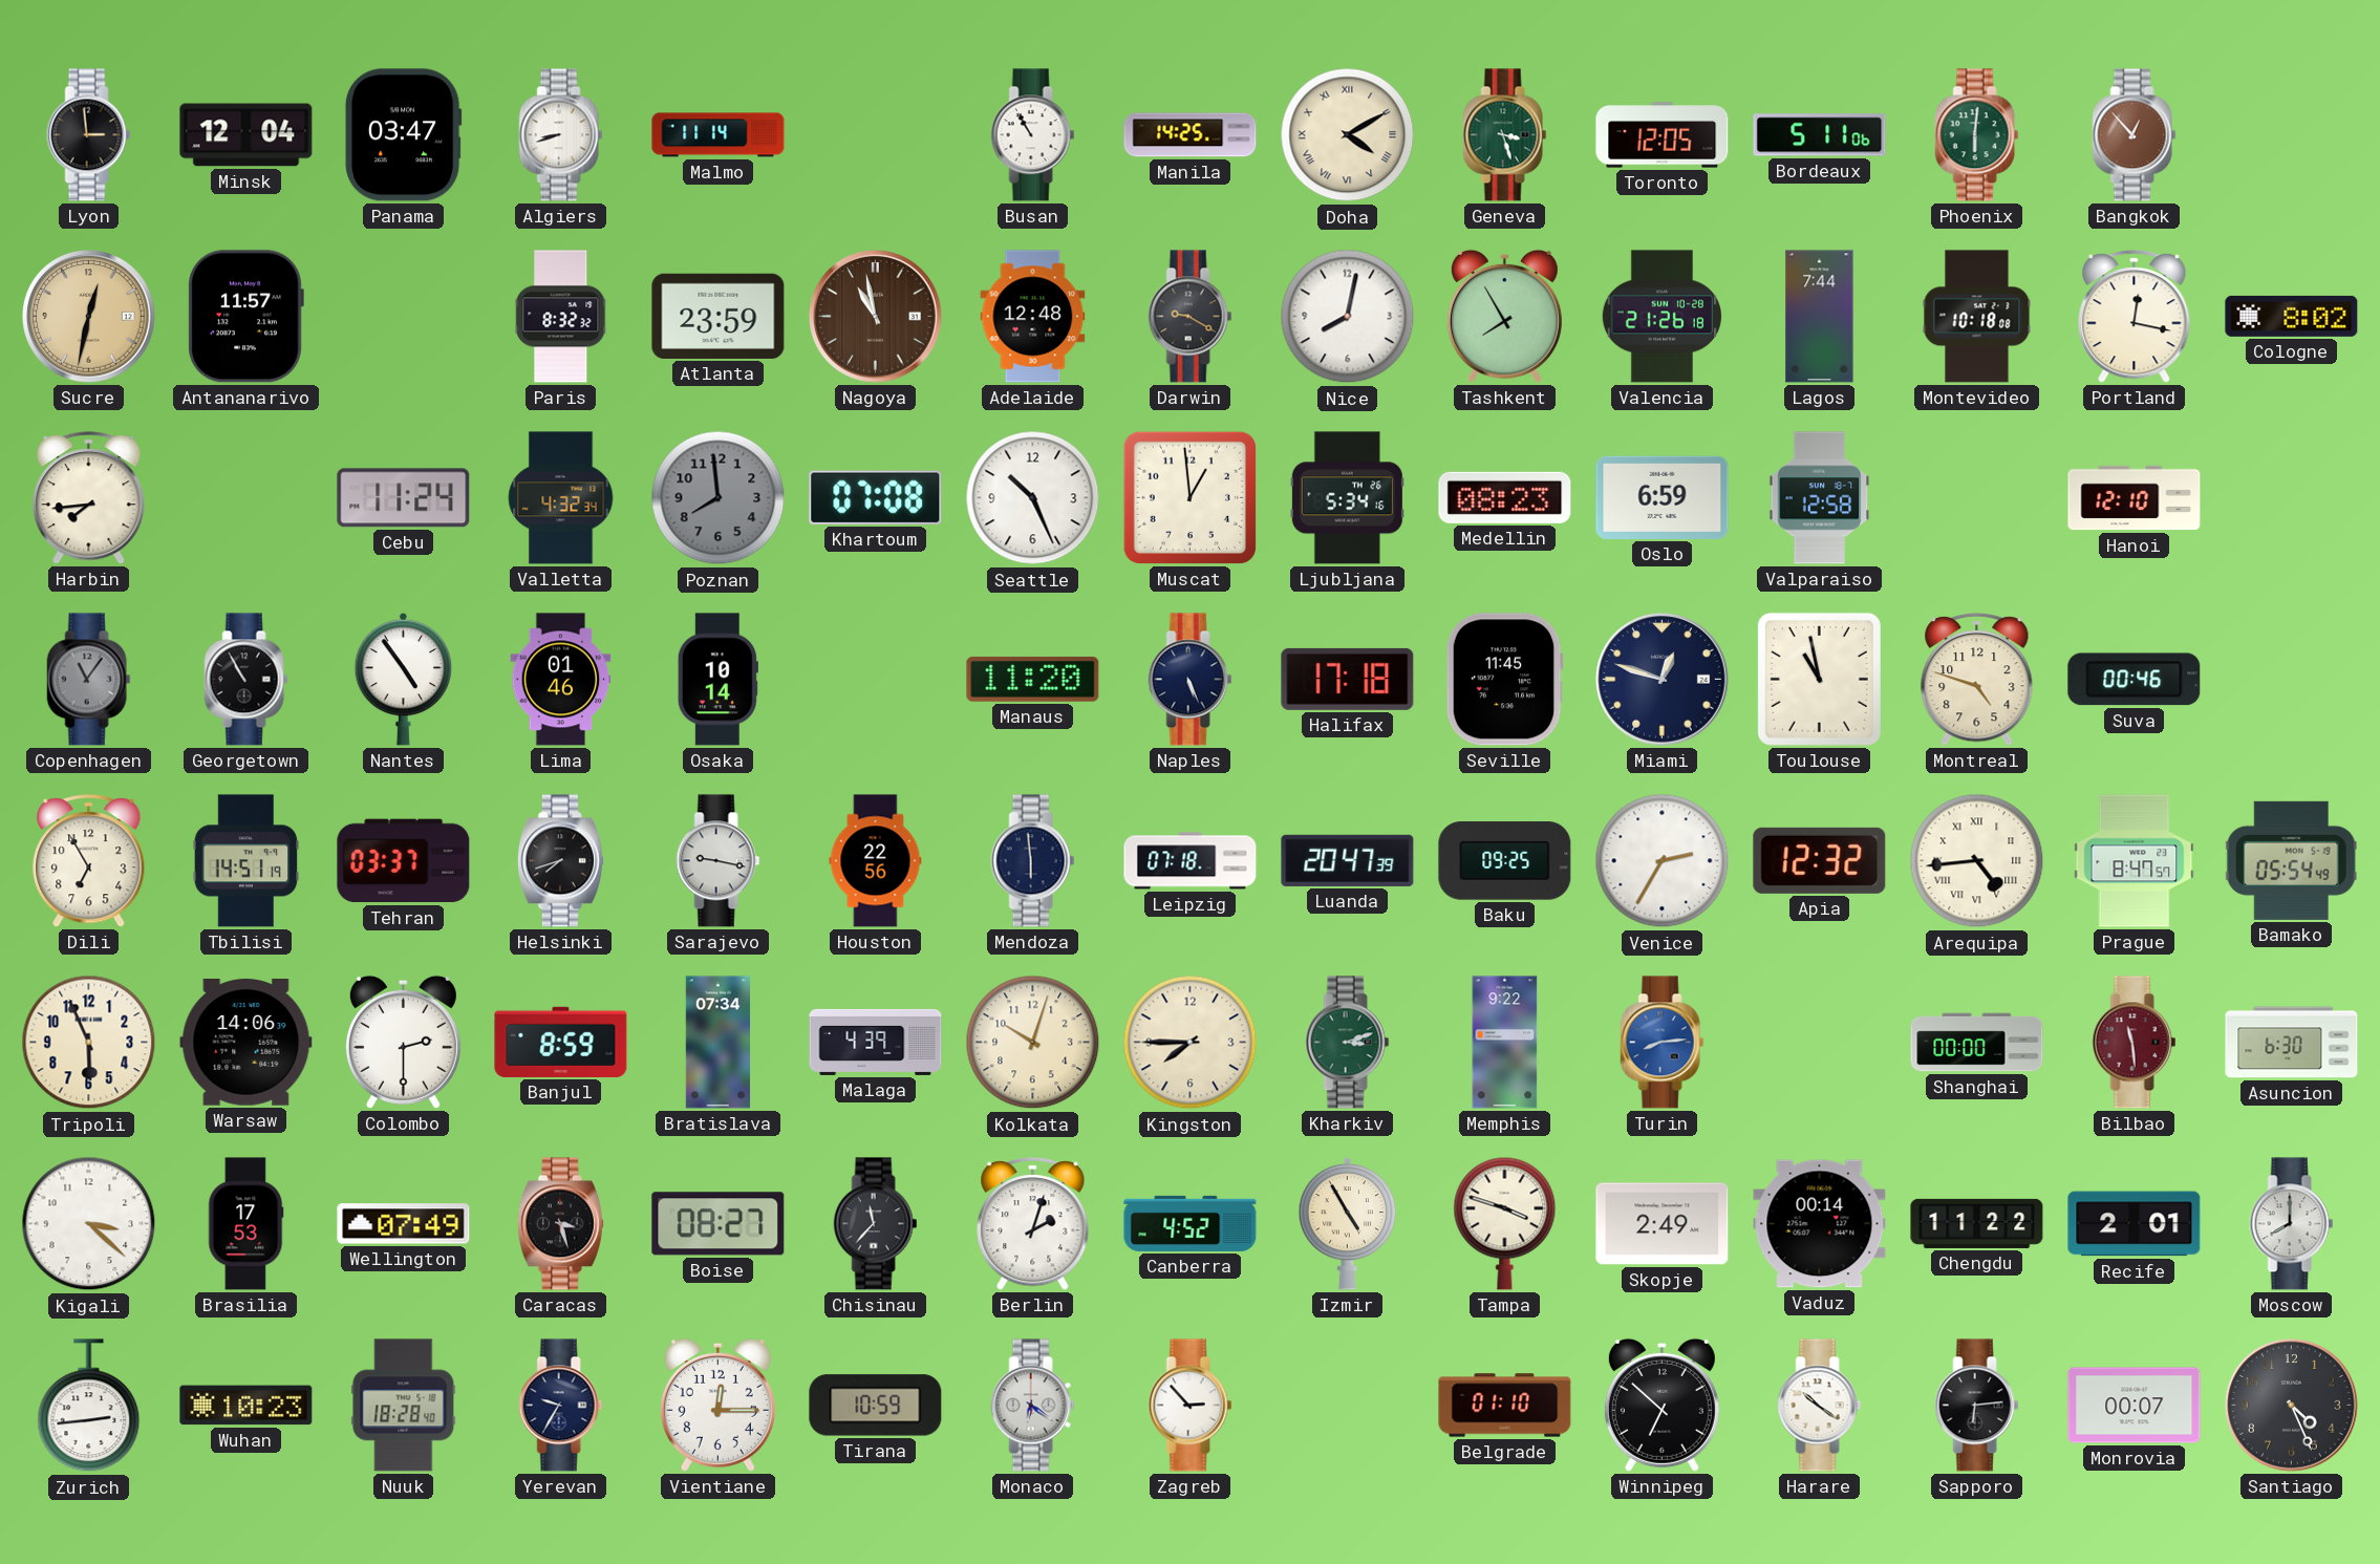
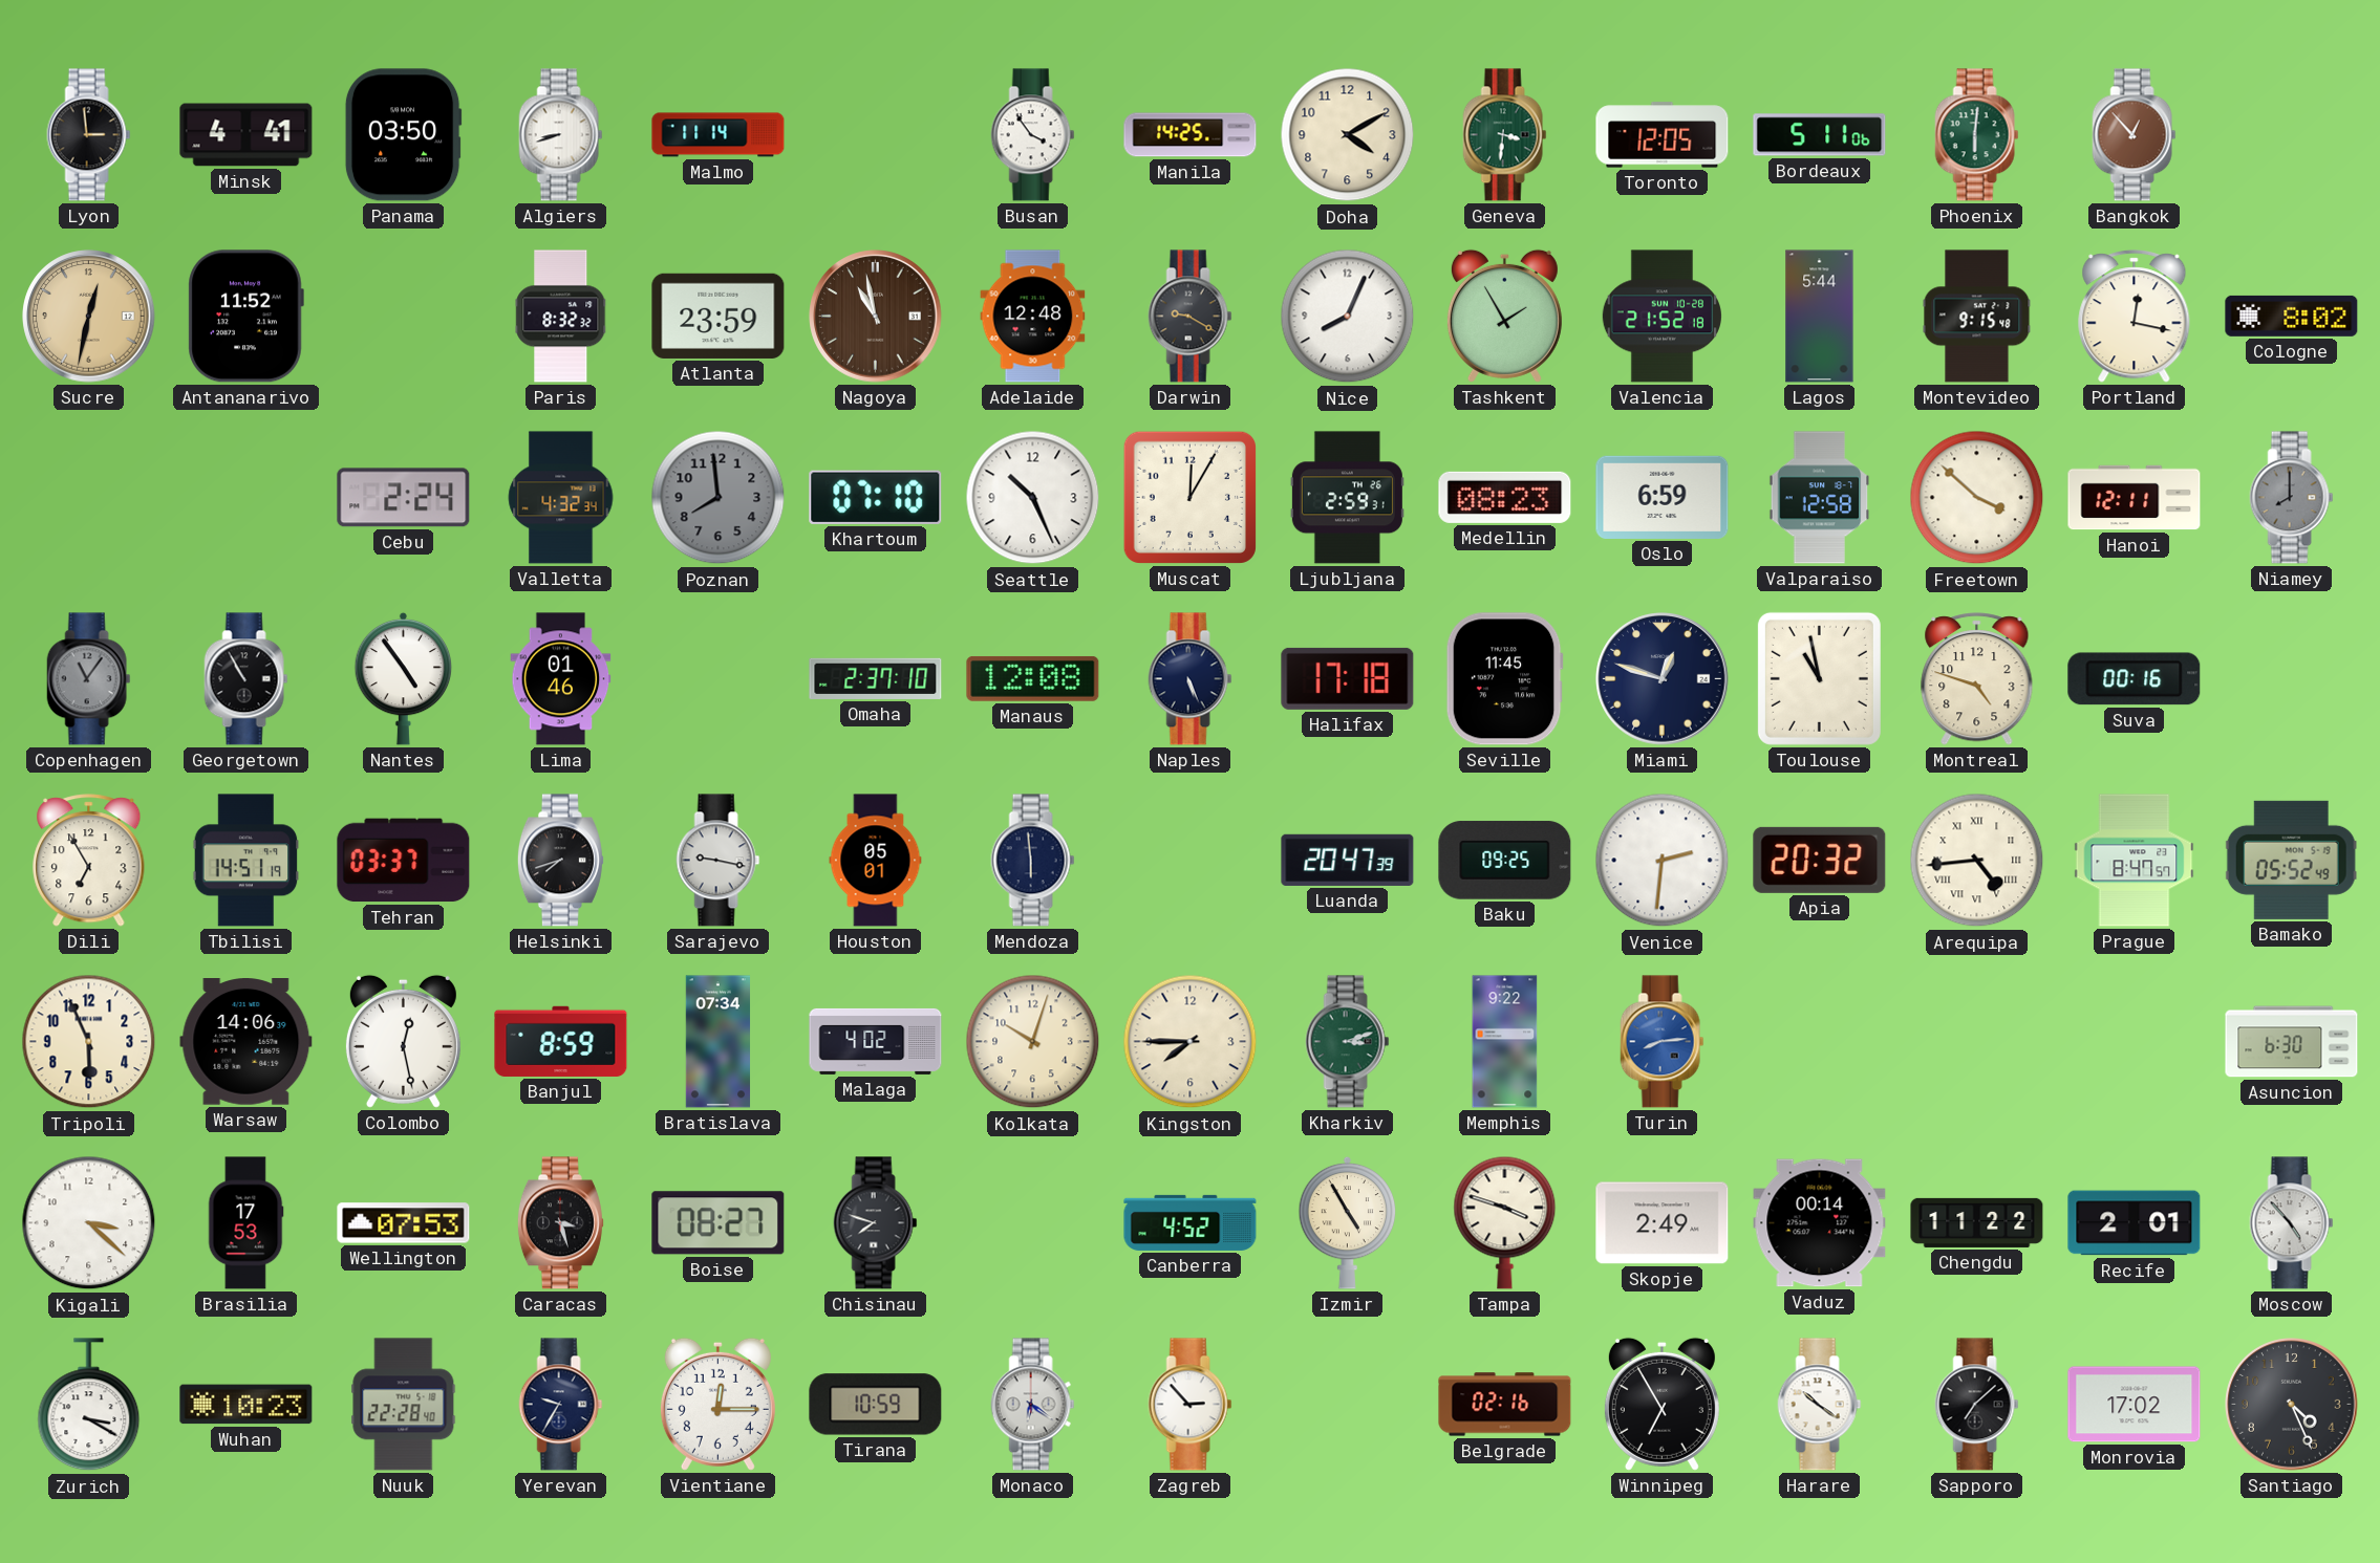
Minsk: 12:04 -> 4:41
Panama: 03:47 -> 03:50
Busan: 10:55 -> 3:54
Doha numerals: Roman -> Arabic
Geneva: 3:27 -> 3:31
Antananarivo: 11:57 -> 11:52
Nice: 8:02 -> 8:04
Tashkent: 7:55 -> 1:55
Valencia: 21:26 -> 21:52
Lagos: 7:44 -> 5:44
Montevideo: 10:18 -> 9:15
Harbin: 7:44 -> none
Cebu: 11:24 -> 2:24
Khartoum: 07:08 -> 07:10
Muscat: 12:59 -> 12:05
Ljubljana: 5:34 -> 2:59
Freetown: none -> 3:52
Hanoi: 12:10 -> 12:11
Niamey: none -> 8:00
Osaka: 10:14 -> none
Omaha: none -> 2:37
Manaus: 11:20 -> 12:08
Suva: 00:46 -> 00:16
Houston: 22:56 -> 05:01
Leipzig: 07:18 -> none
Venice: 2:35 -> 2:31
Apia: 12:32 -> 20:32
Bamako: 05:54 -> 05:52
Colombo: 2:30 -> 12:28
Malaga: 4:39 -> 4:02
Shanghai: 00:00 -> none
Bilbao: 11:29 -> none
Wellington: 07:49 -> 07:53
Chisinau: 11:37 -> 7:48
Berlin: 2:03 -> none
Moscow: 8:00 -> 4:53
Zurich: 2:44 -> 3:20
Nuuk: 18:28 -> 22:28
Belgrade: 01:10 -> 02:16
Winnipeg: 6:52 -> 6:55
Sapporo: 6:14 -> 7:08
Monrovia: 00:07 -> 17:02
